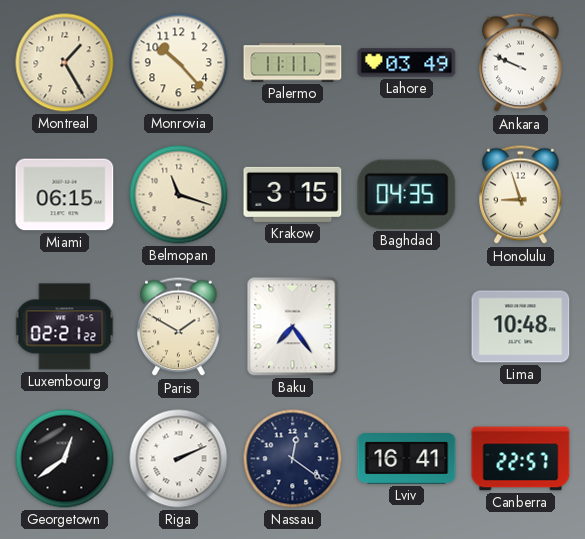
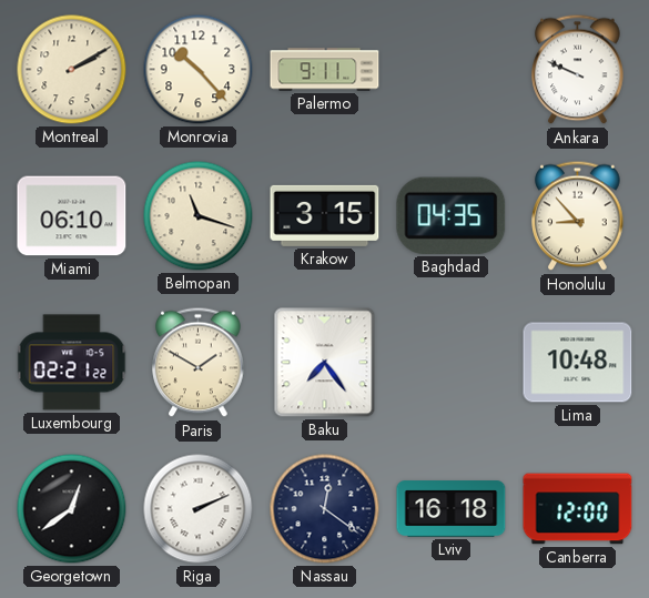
Montreal: 1:25 -> 2:10
Palermo: 11:11 -> 9:11
Lahore: 03:49 -> none
Miami: 06:15 -> 06:10
Honolulu: 8:57 -> 8:53
Lviv: 16:41 -> 16:18
Canberra: 22:57 -> 12:00
